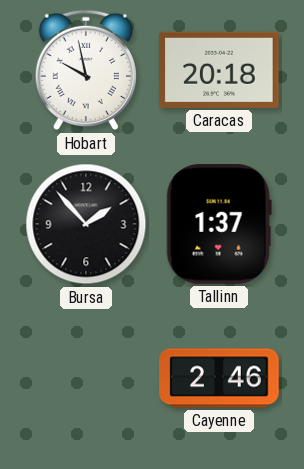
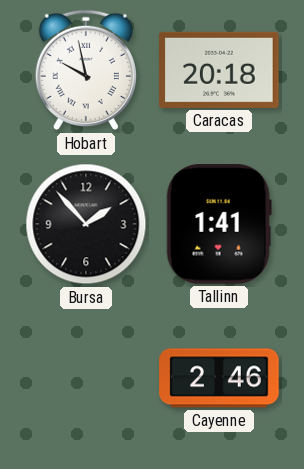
Tallinn: 1:37 -> 1:41
